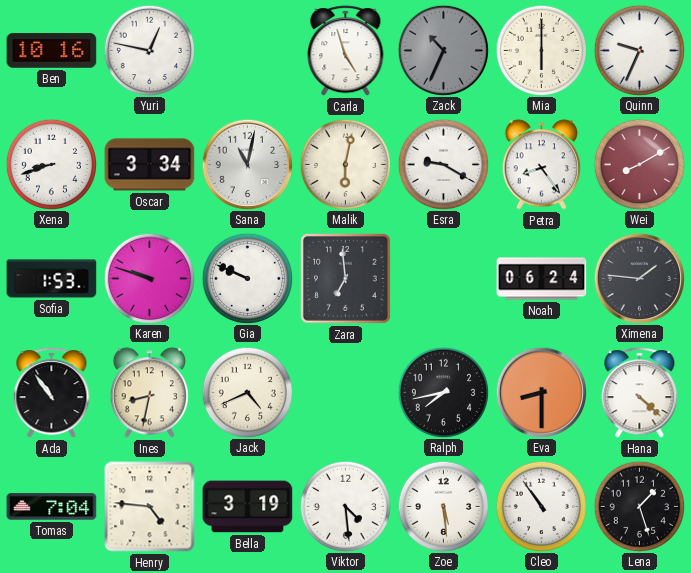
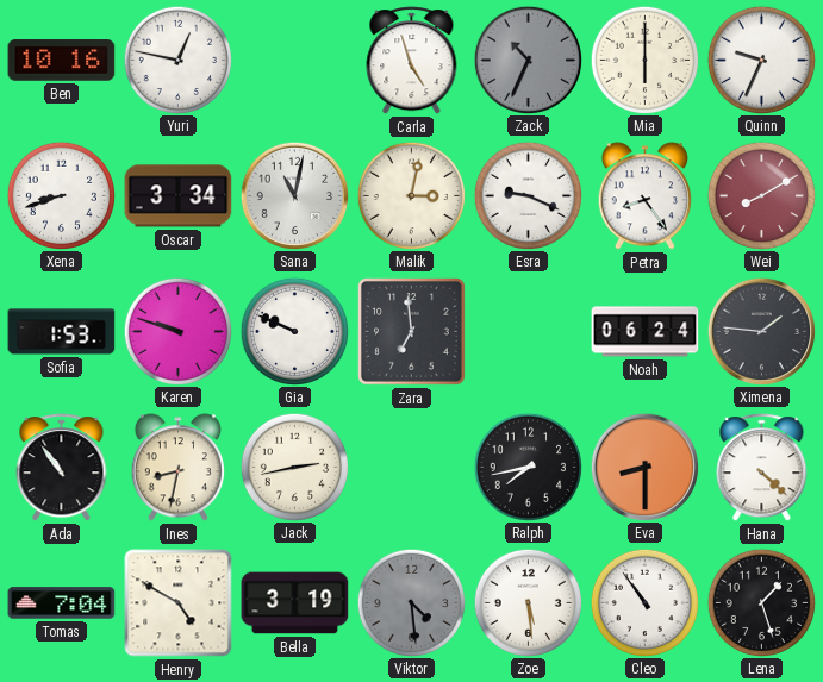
Malik: 6:02 -> 3:02
Esra: 9:20 -> 9:19
Jack: 4:41 -> 2:43
Henry: 4:46 -> 4:50
Viktor dial: white -> grey
